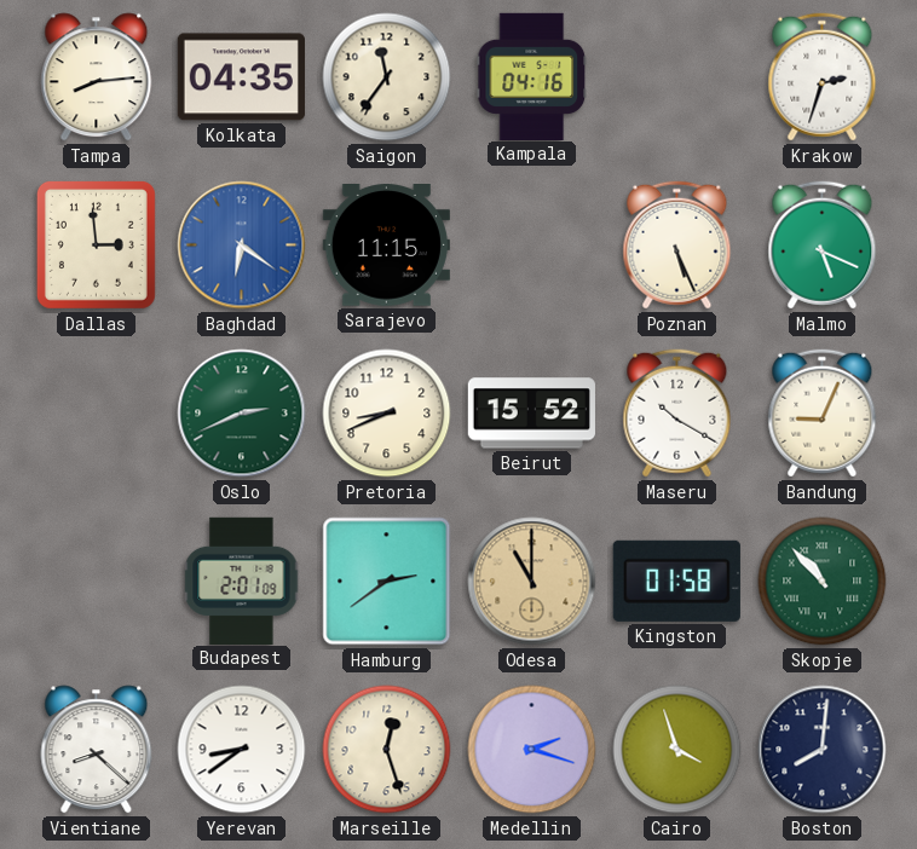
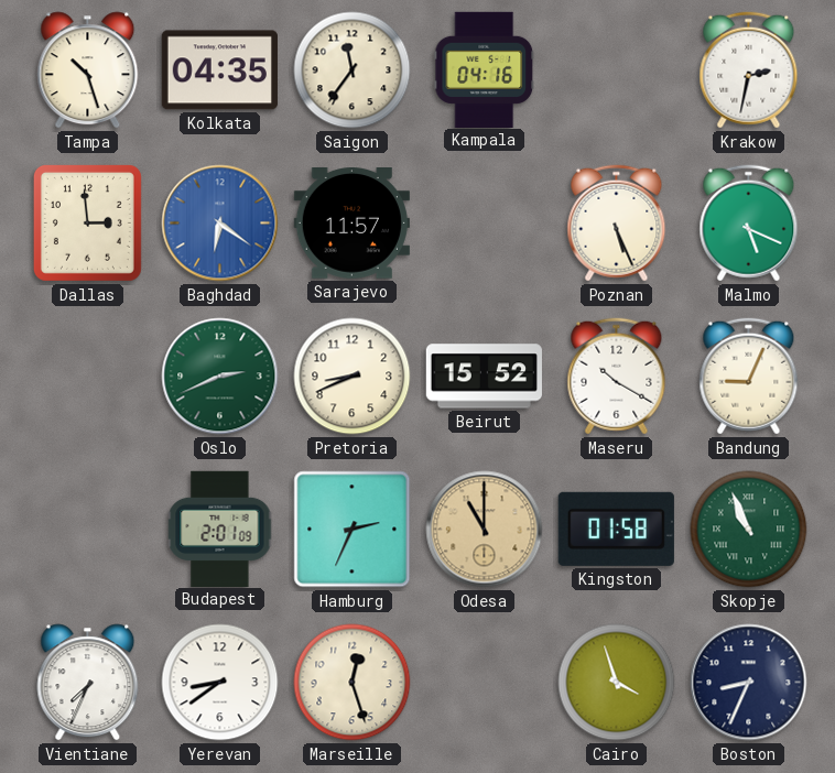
Tampa: 8:14 -> 10:27
Krakow: 2:33 -> 2:32
Sarajevo: 11:15 -> 11:57
Hamburg: 2:39 -> 2:34
Skopje: 10:53 -> 10:56
Vientiane: 8:22 -> 7:34
Medellin: 2:18 -> none
Boston: 8:01 -> 8:34
